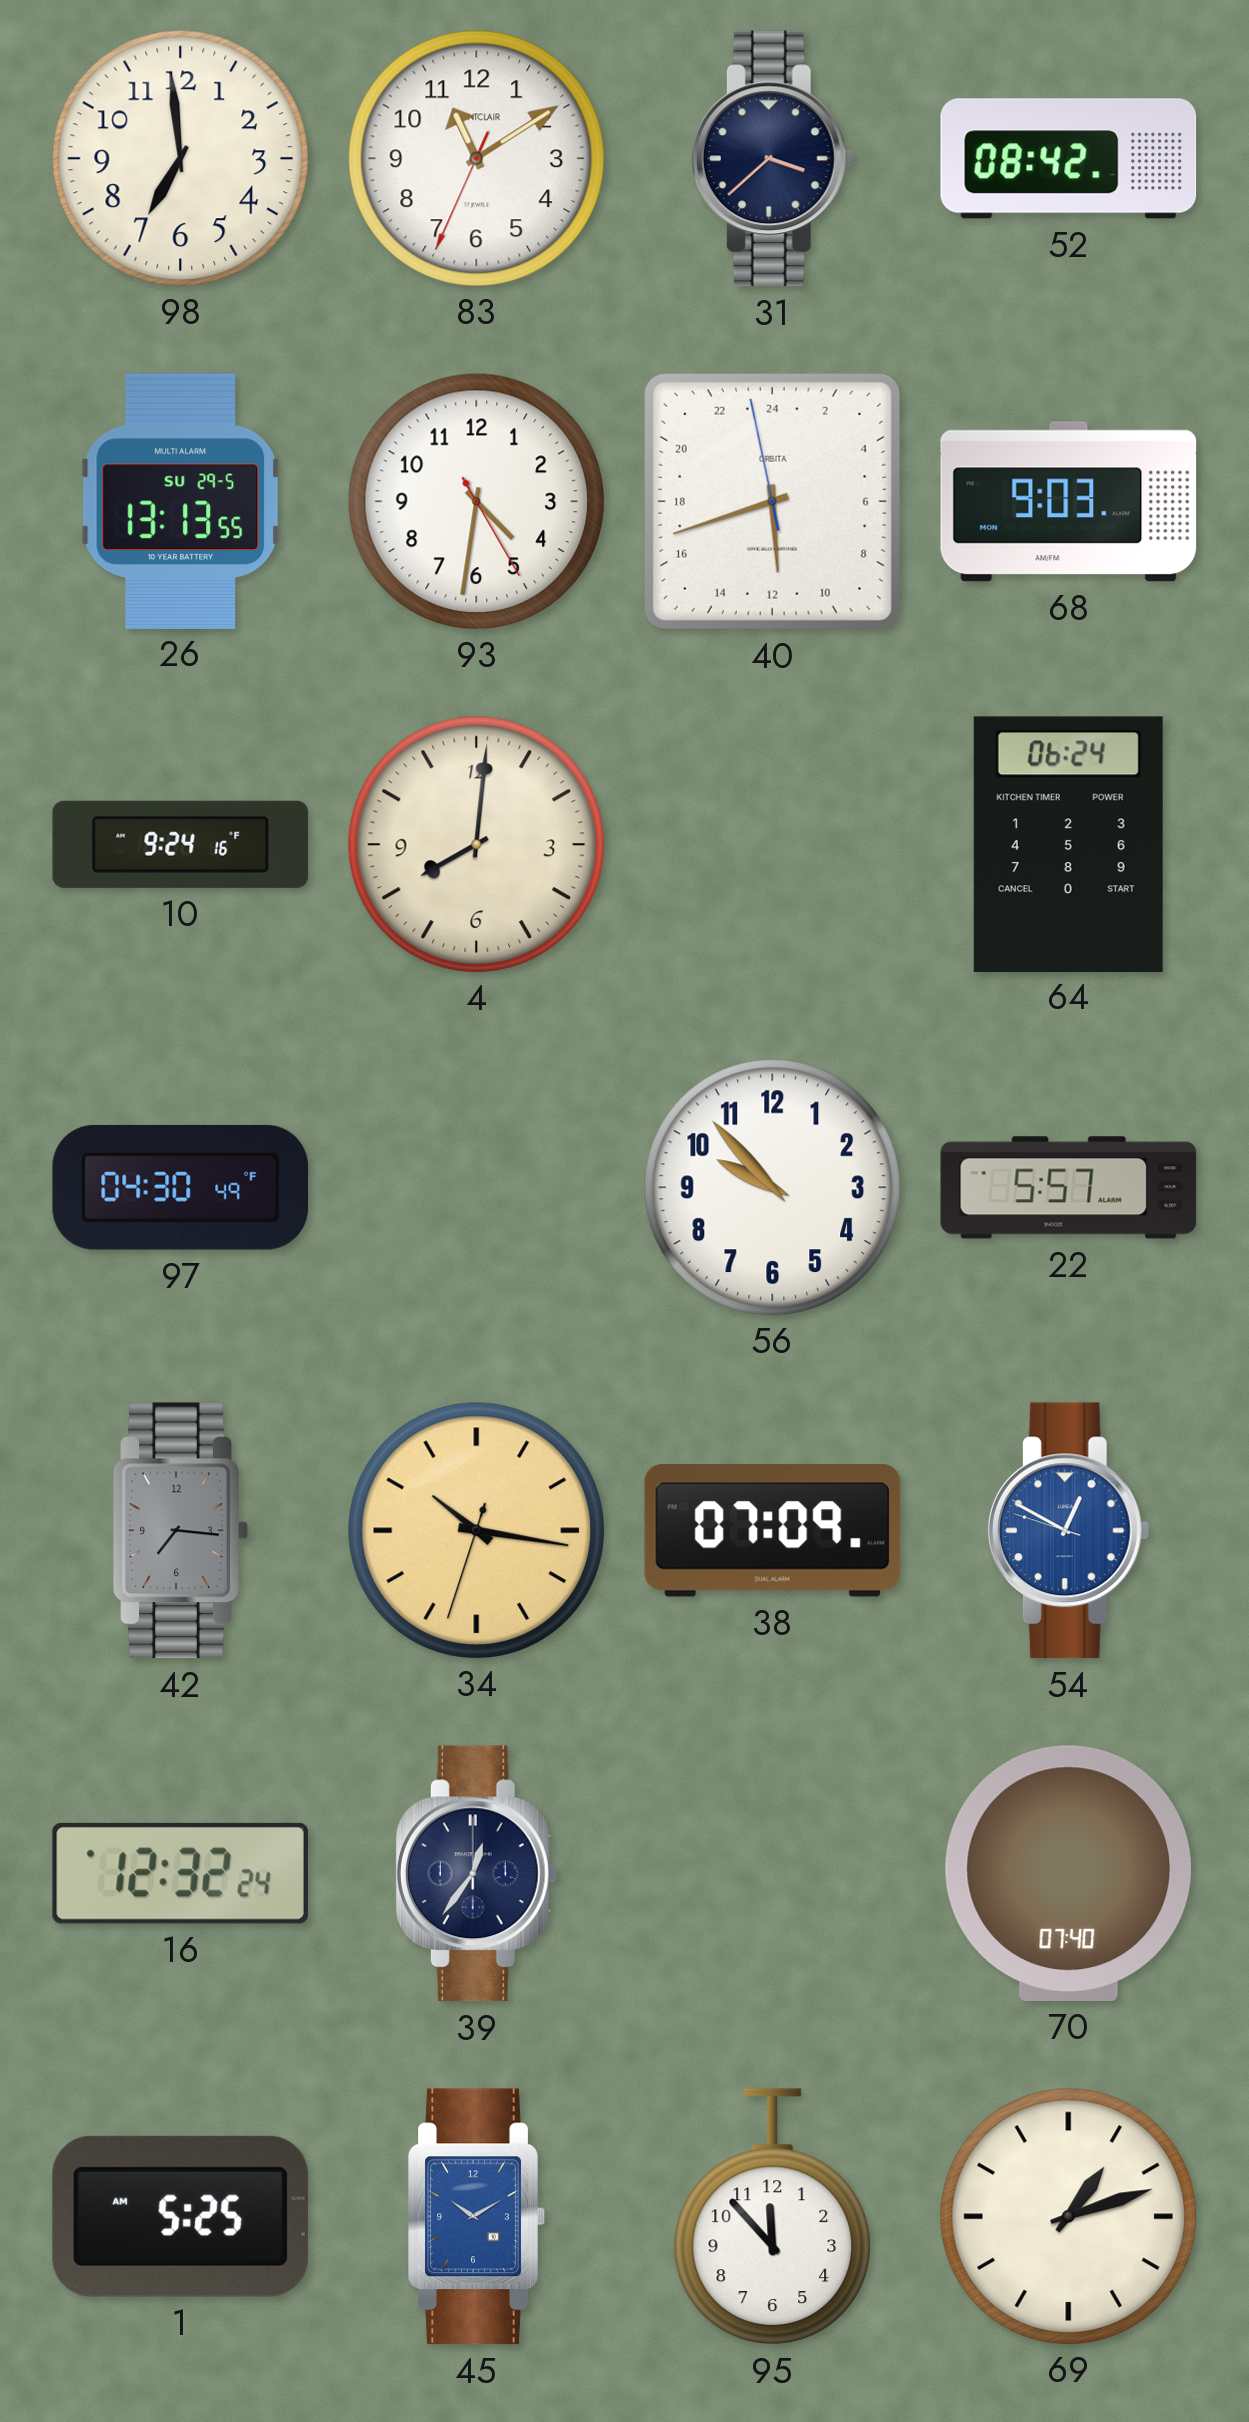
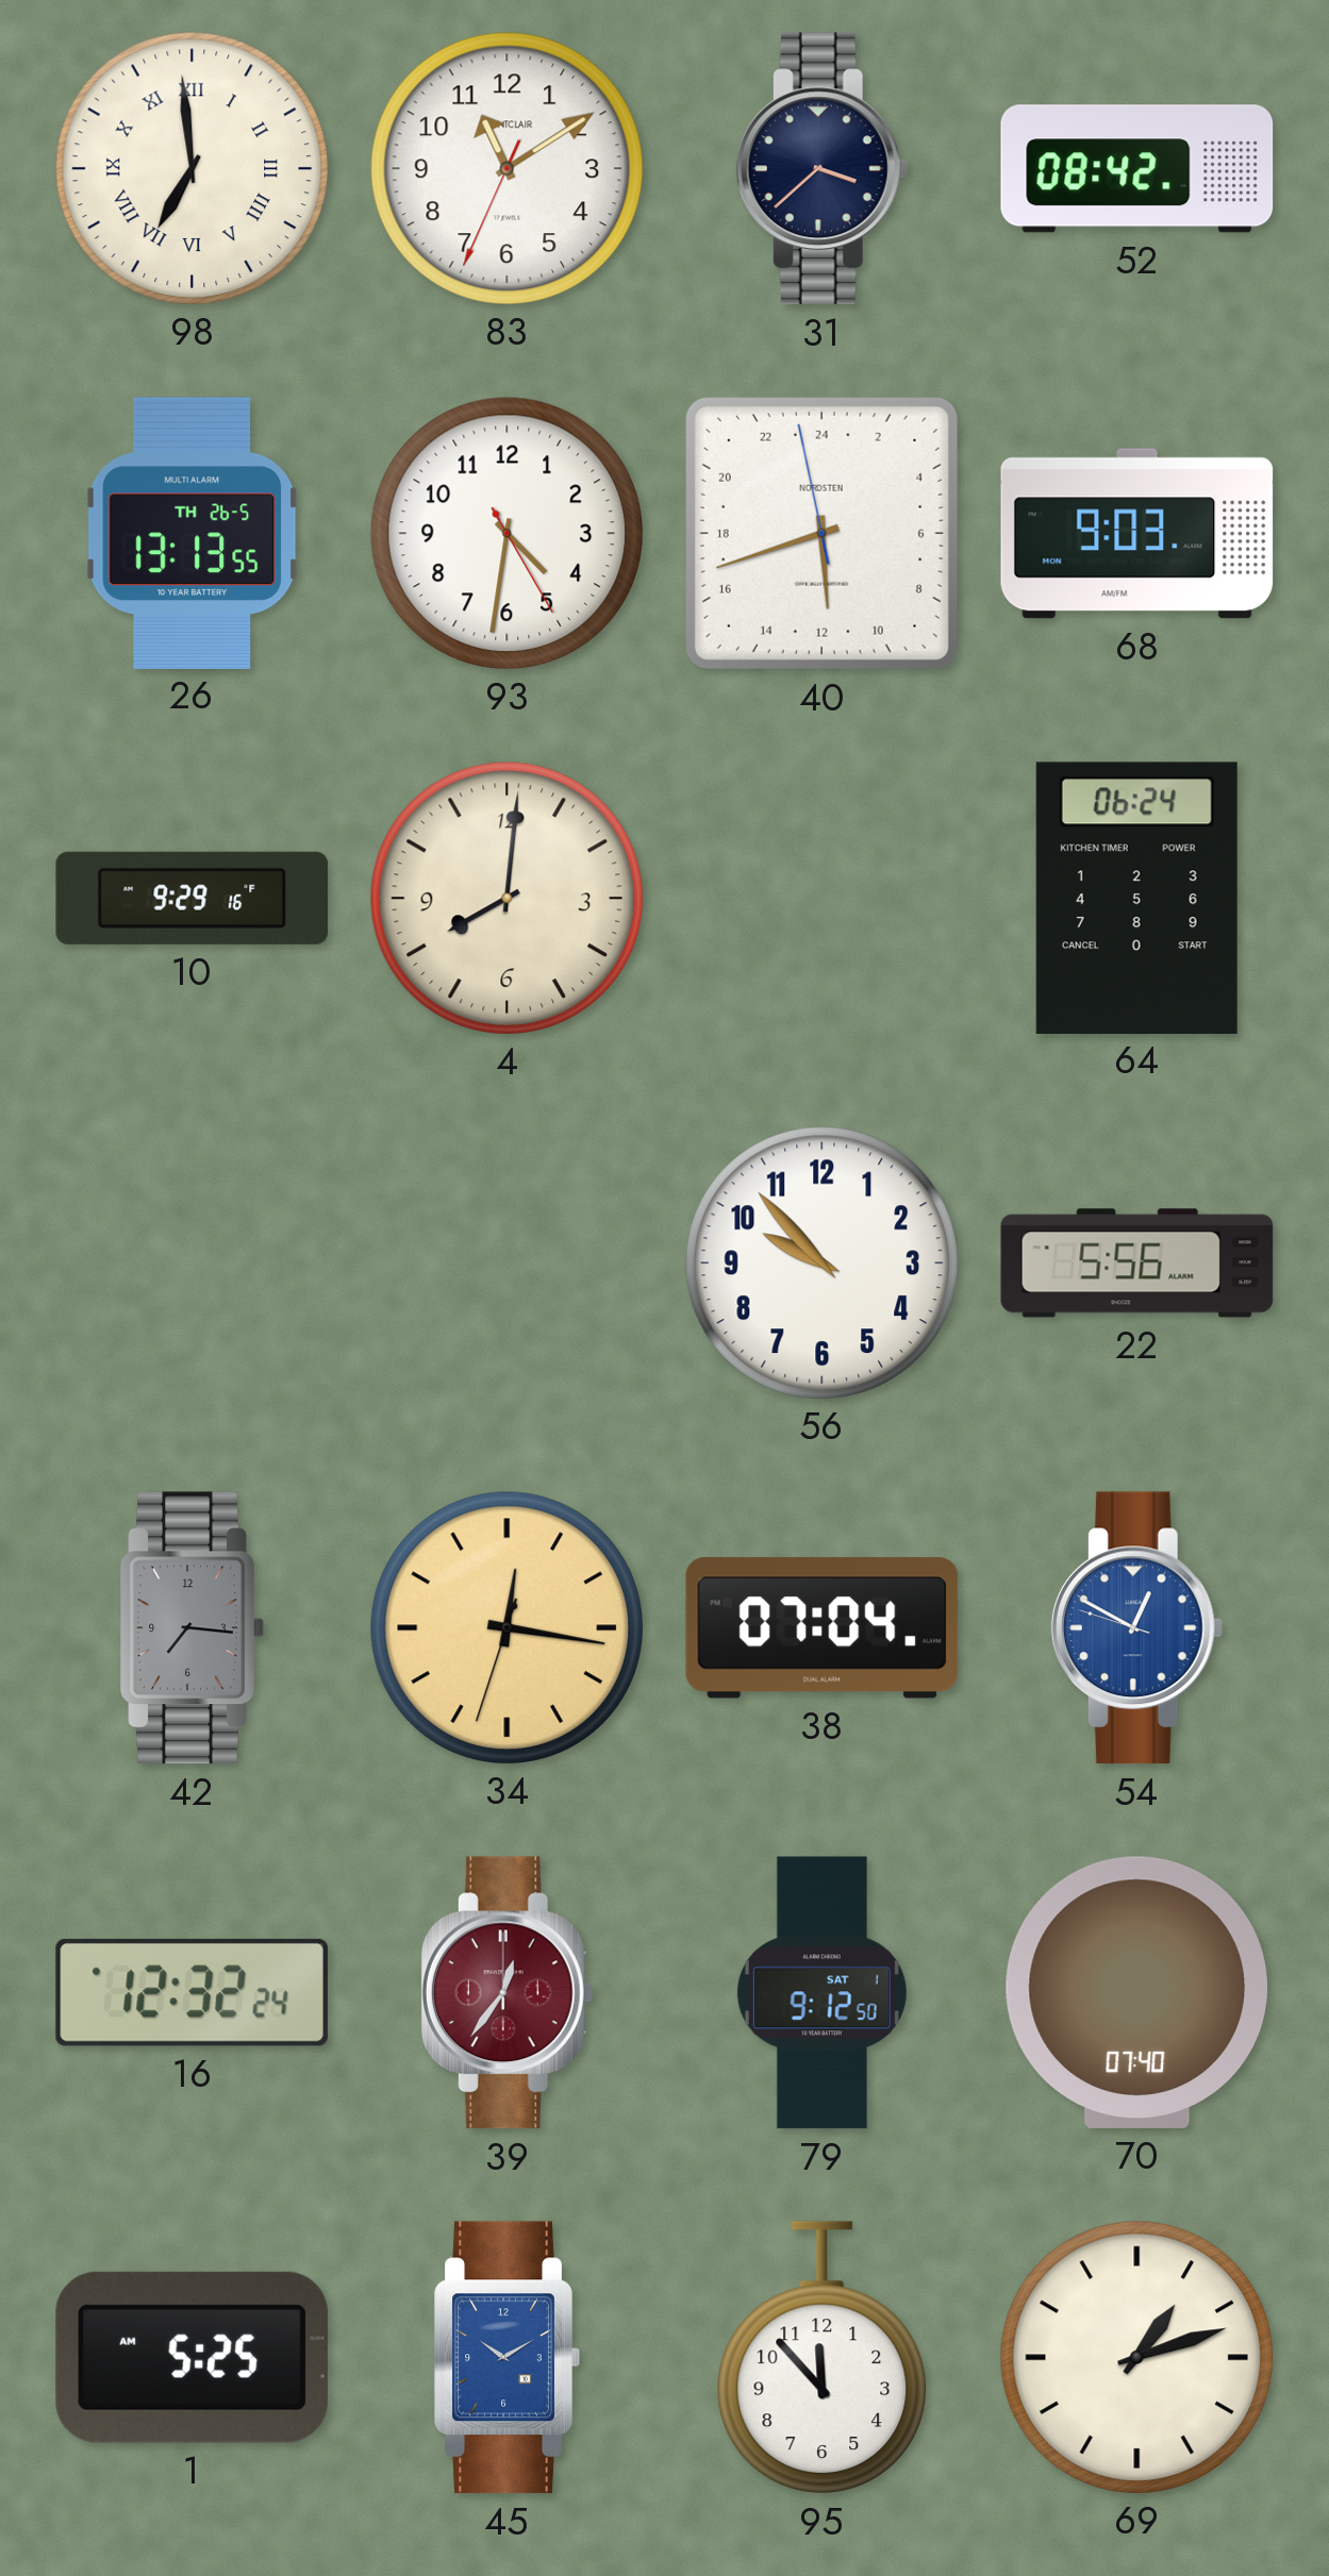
98 numerals: Arabic -> Roman
26 date: SU 29-5 -> TH 26-5
40 brand: ORBITA -> NORDSTEN
10: 9:24 -> 9:29
97: 04:30 -> none
22: 5:57 -> 5:56
34: 10:16 -> 12:16
38: 07:09 -> 07:04
39 dial: navy -> burgundy
79: none -> 9:12
